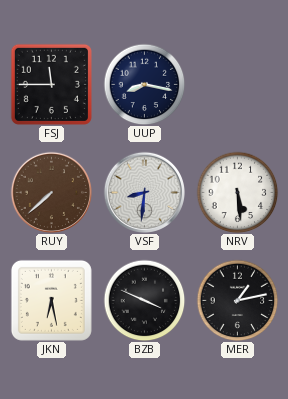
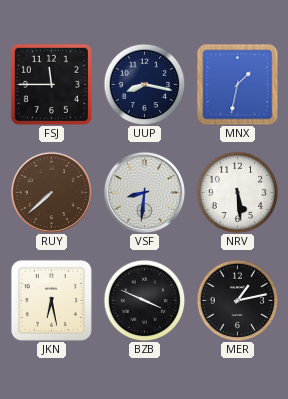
MNX: none -> 1:32
